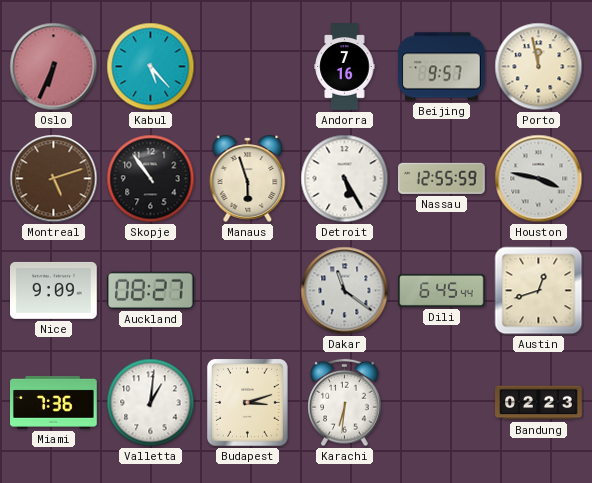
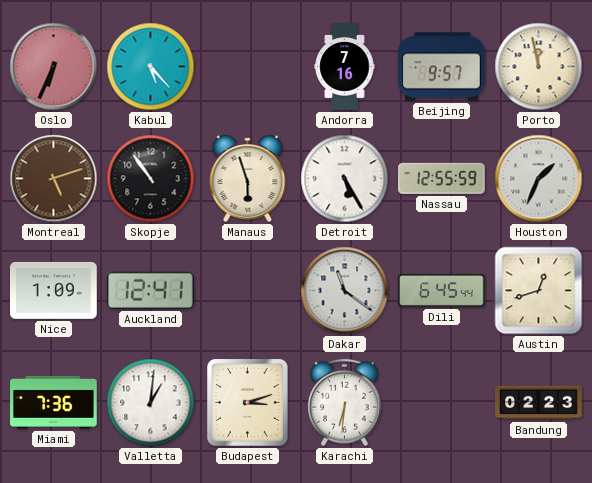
Houston: 3:47 -> 1:34
Nice: 9:09 -> 1:09
Auckland: 08:27 -> 12:41
